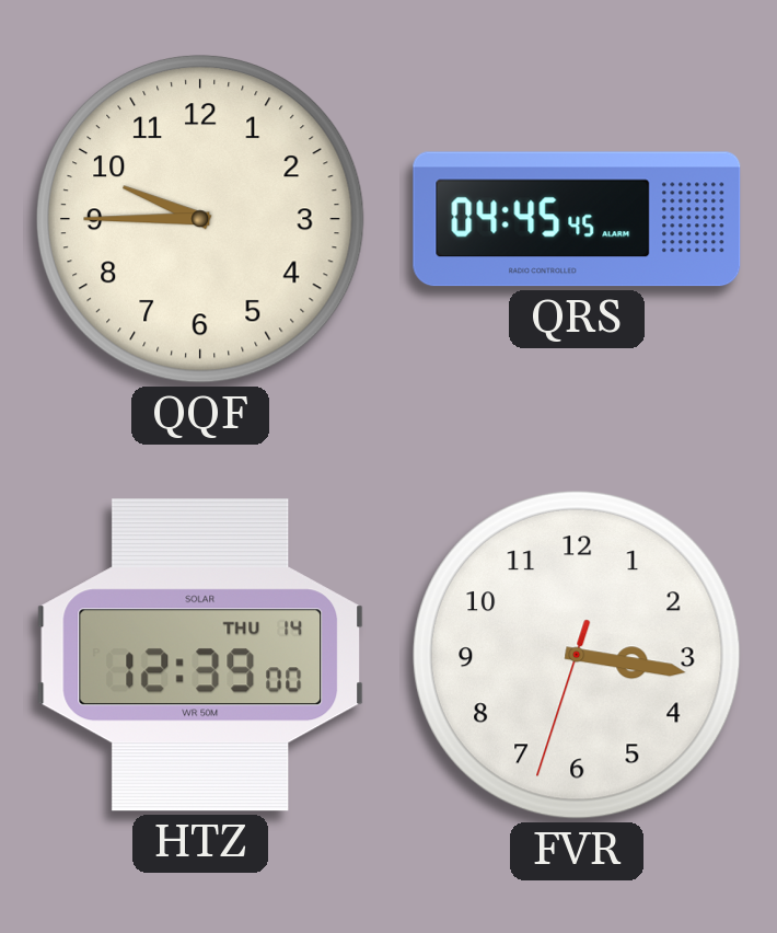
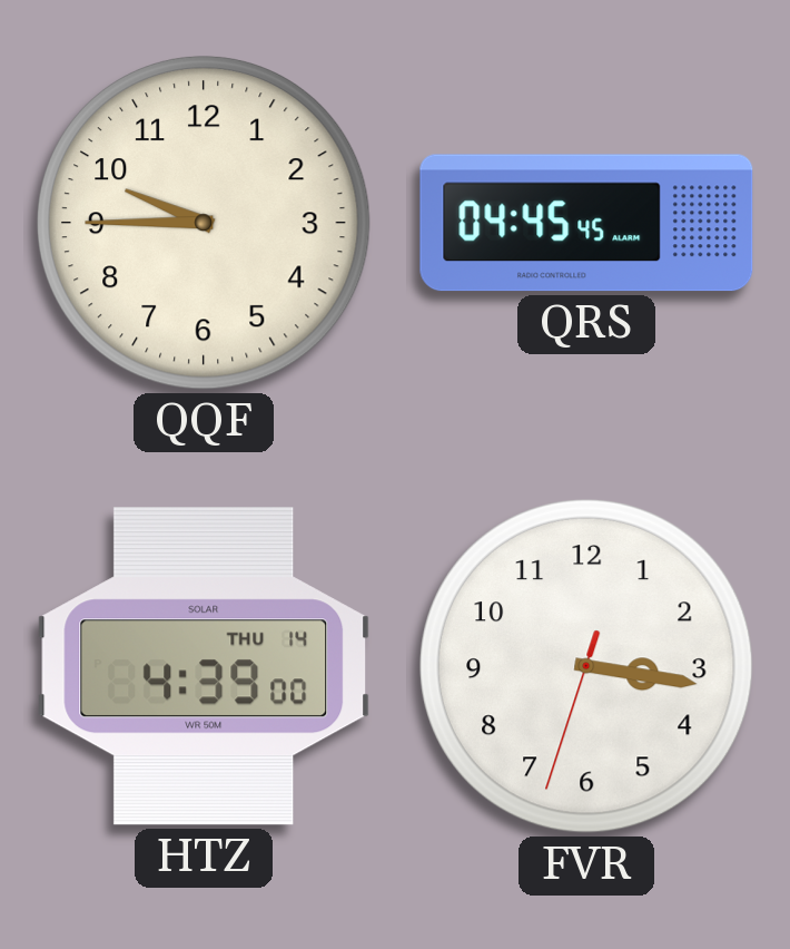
HTZ: 12:39 -> 4:39
